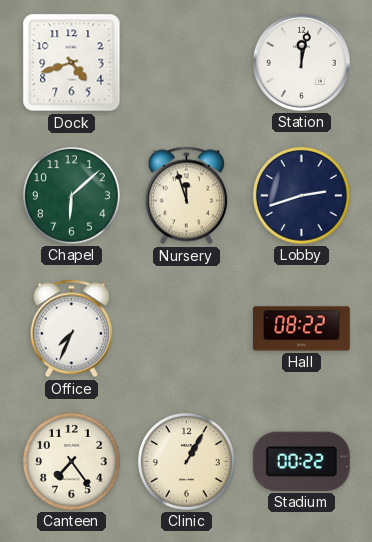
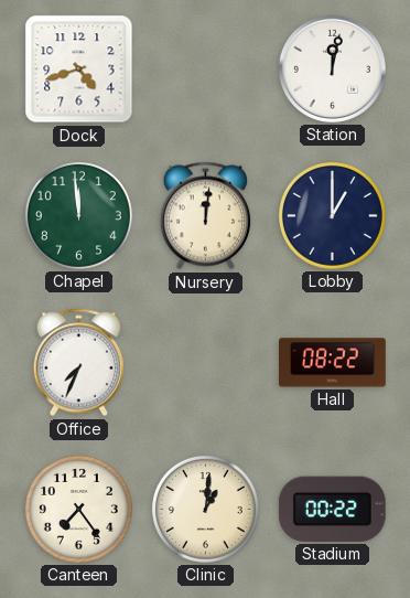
Chapel: 6:08 -> 11:59
Nursery: 11:57 -> 12:01
Lobby: 2:42 -> 1:00
Clinic: 1:05 -> 1:01
